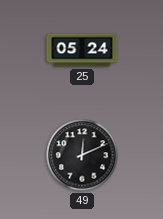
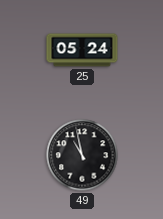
49: 12:11 -> 10:58
